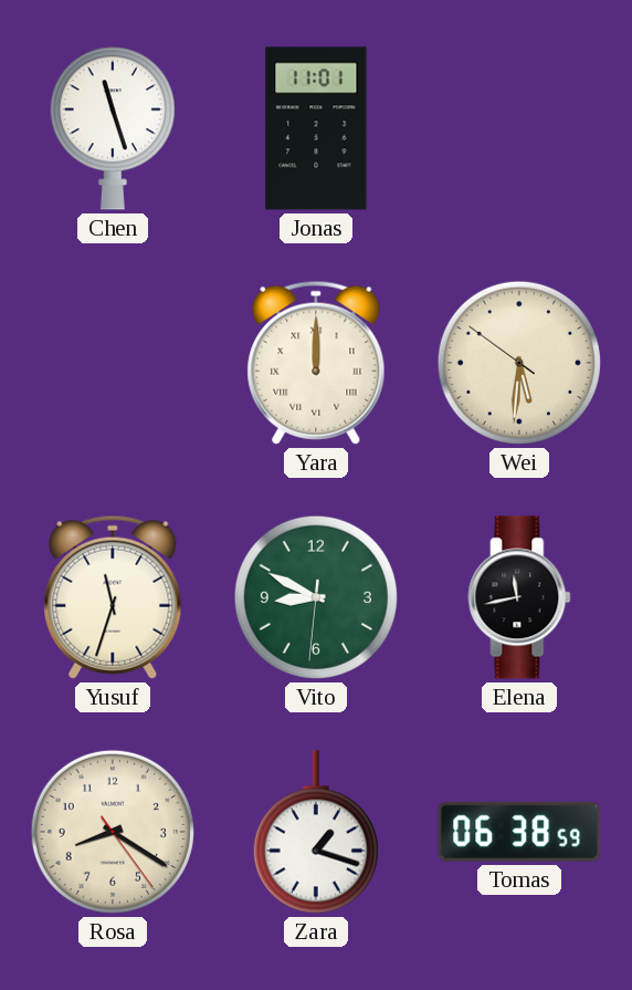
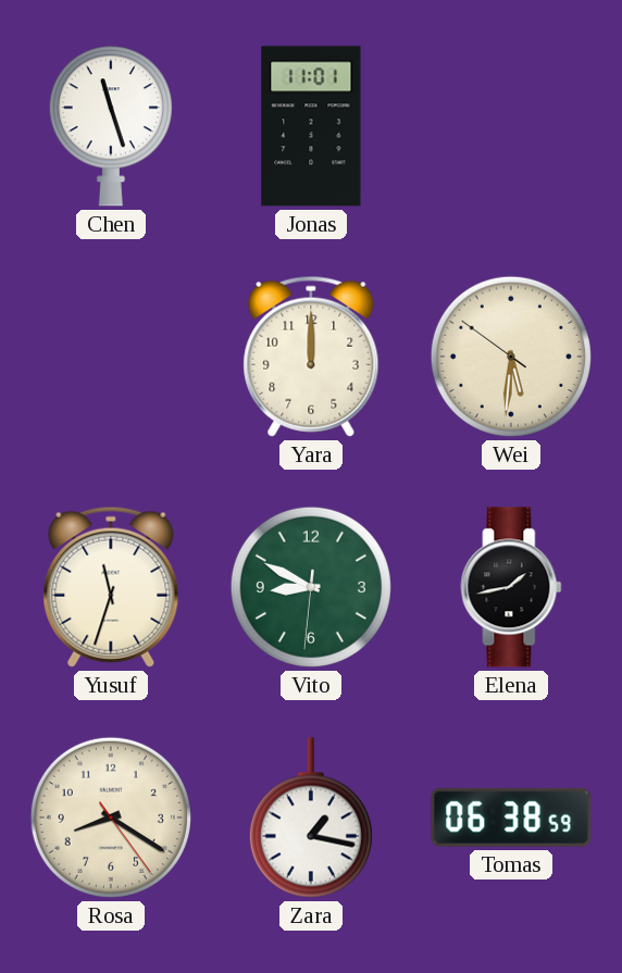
Yara numerals: Roman -> Arabic
Elena: 11:43 -> 1:43
Zara: 1:18 -> 1:17
